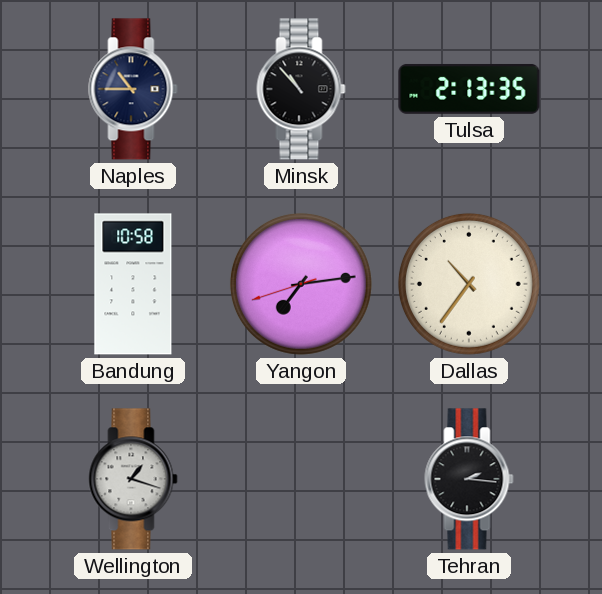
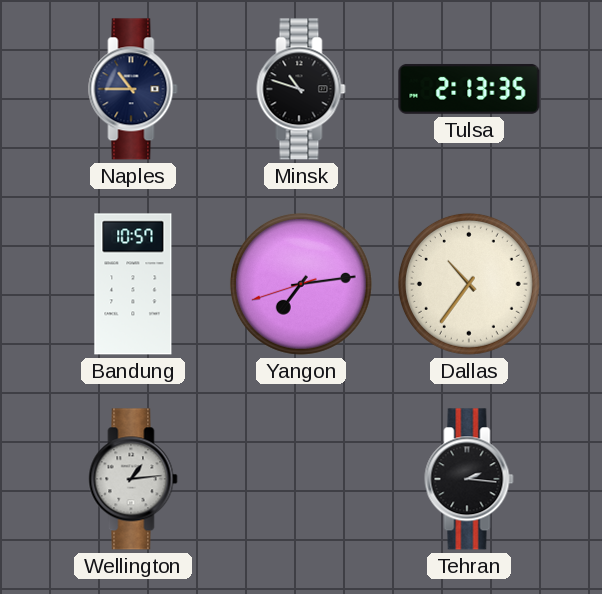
Minsk: 10:53 -> 10:48
Bandung: 10:58 -> 10:57
Wellington: 1:18 -> 1:14
